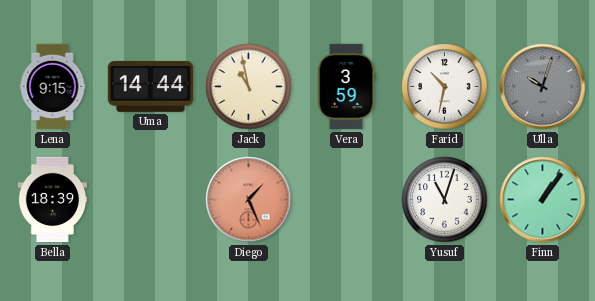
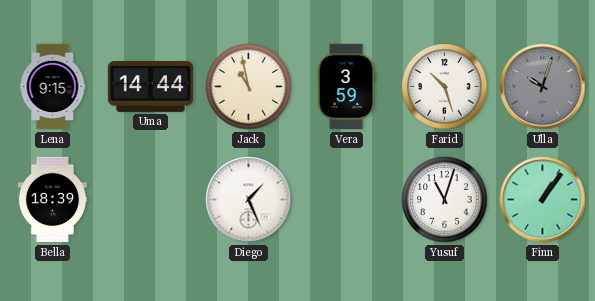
Farid: 10:32 -> 10:27
Diego dial: salmon -> white
